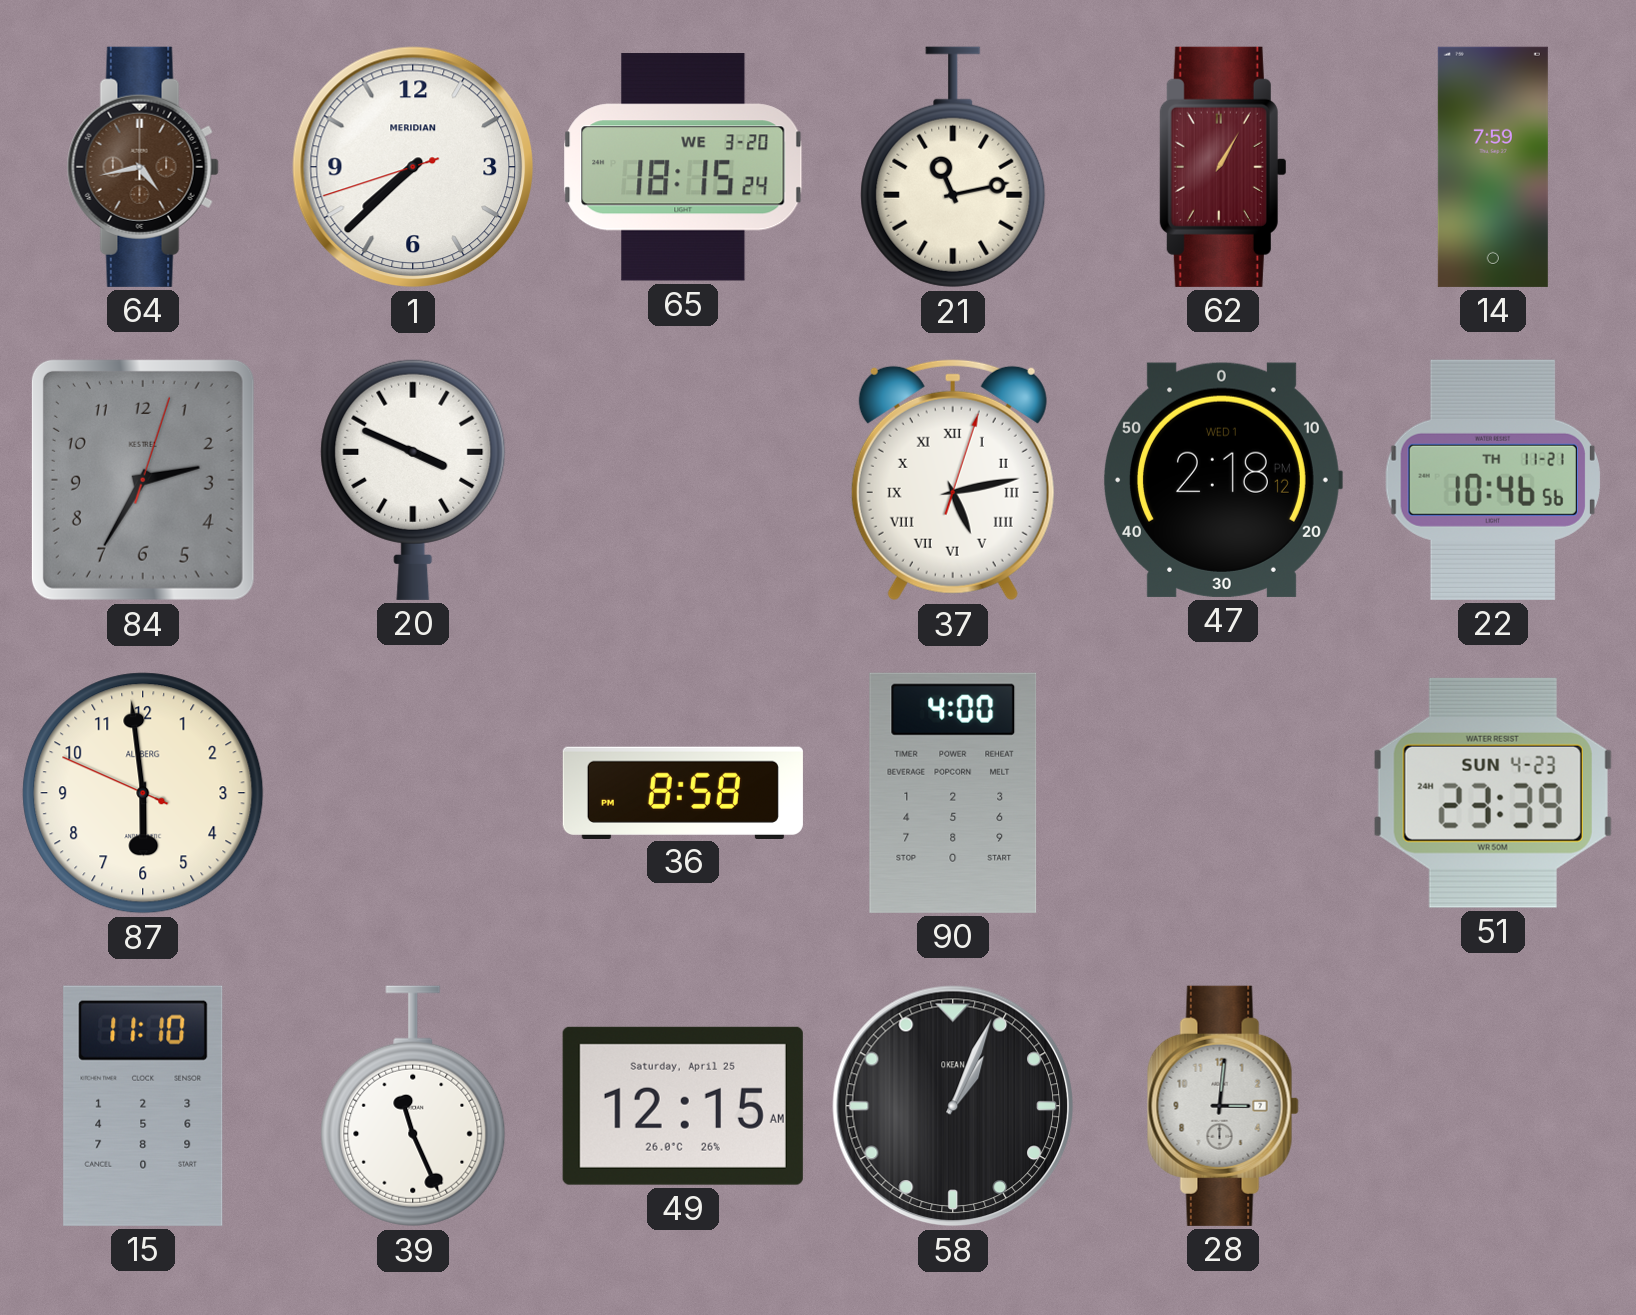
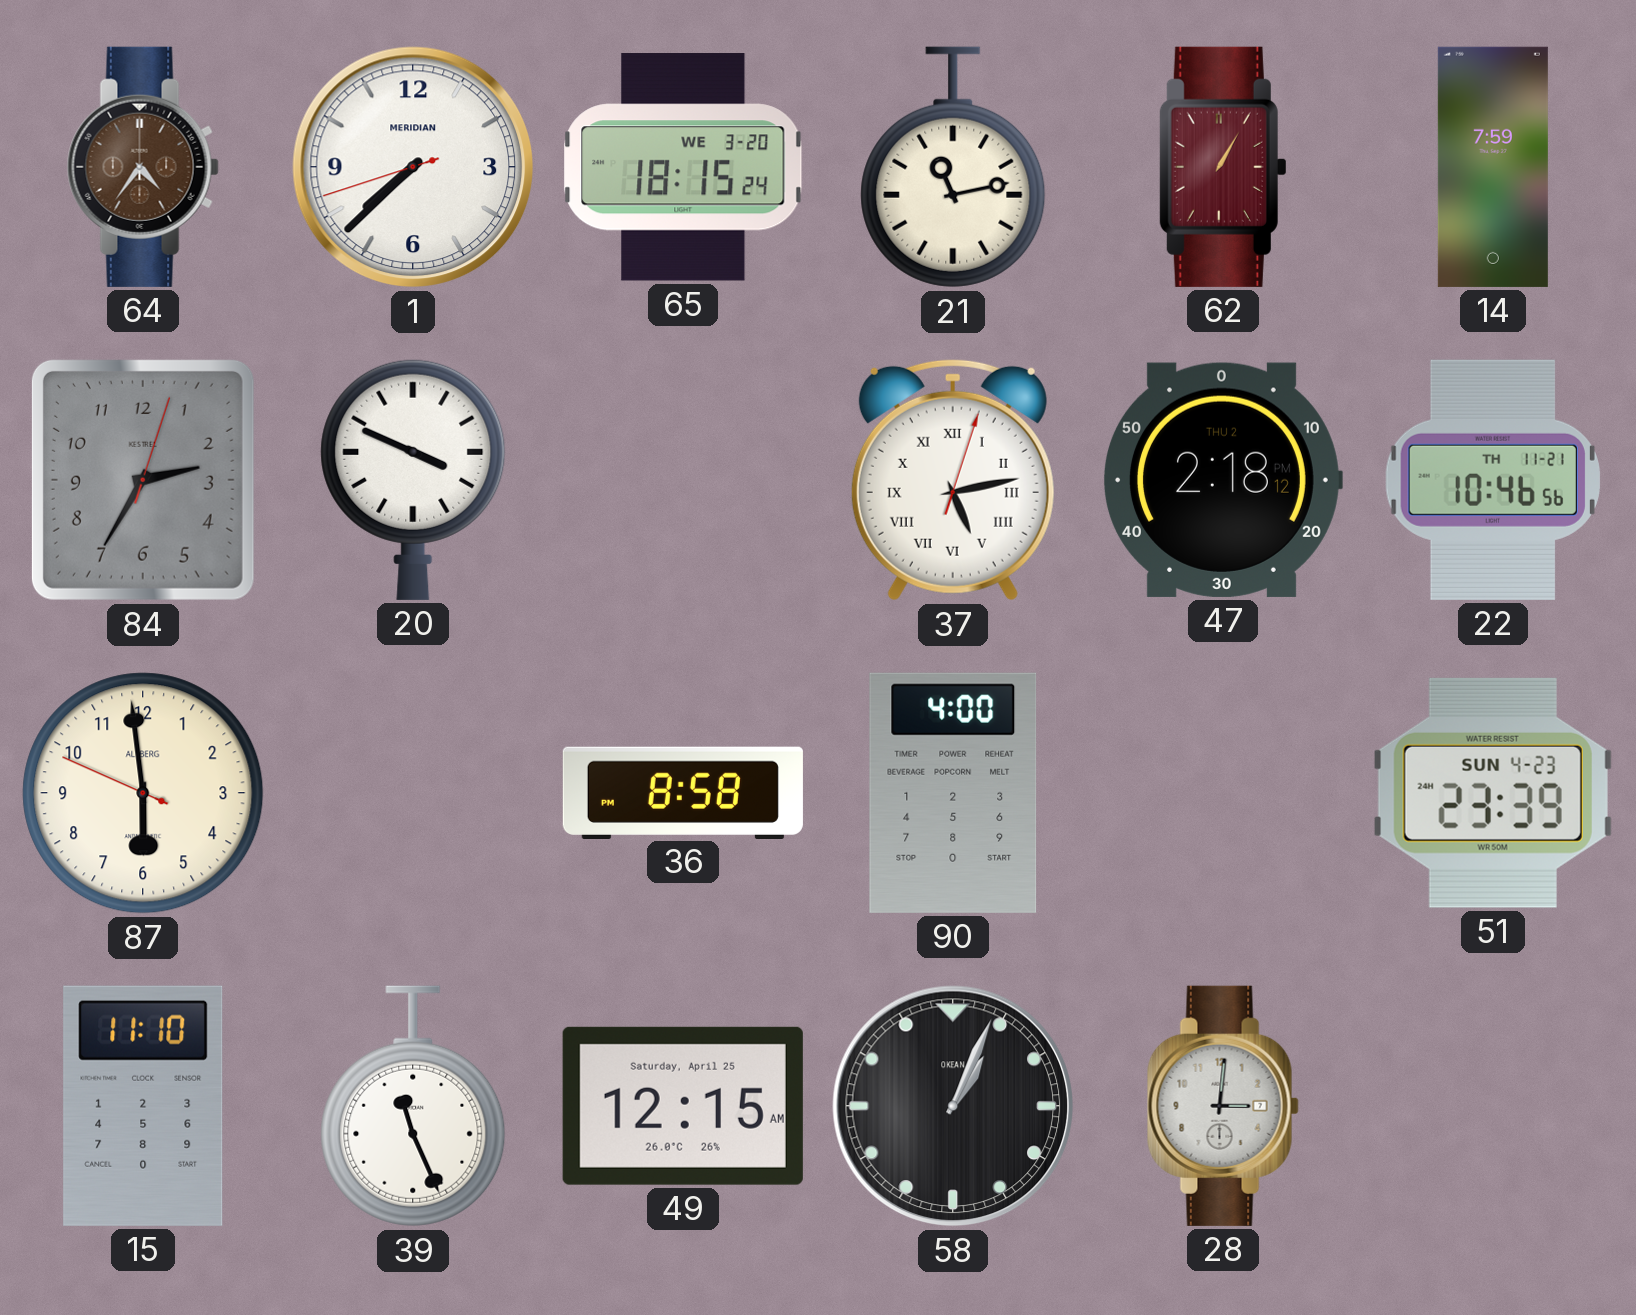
64: 4:43 -> 4:36
47 date: WED 1 -> THU 2
